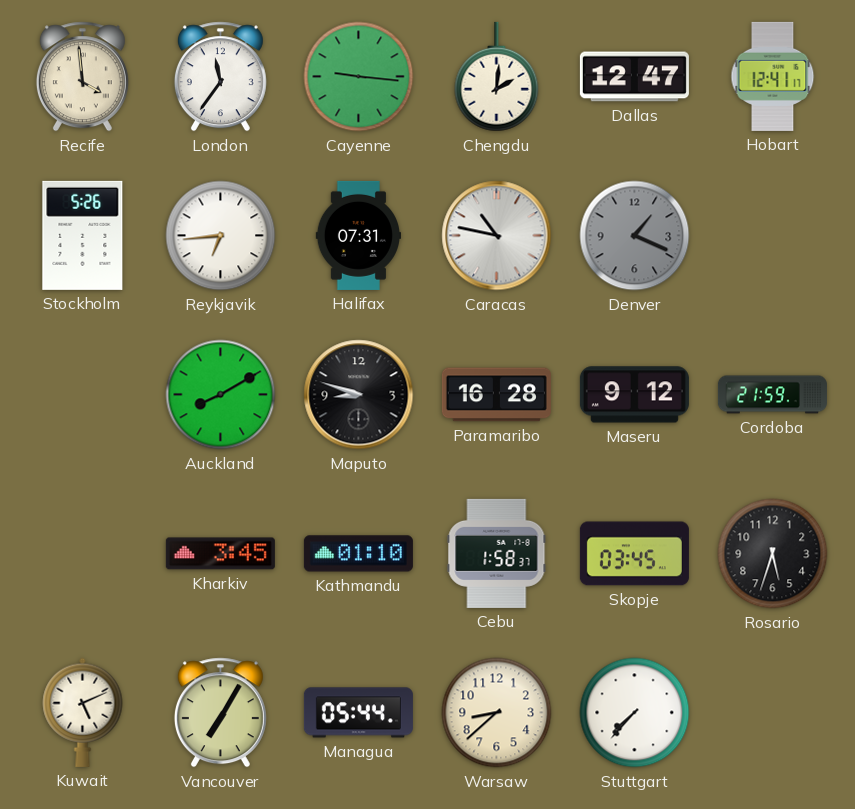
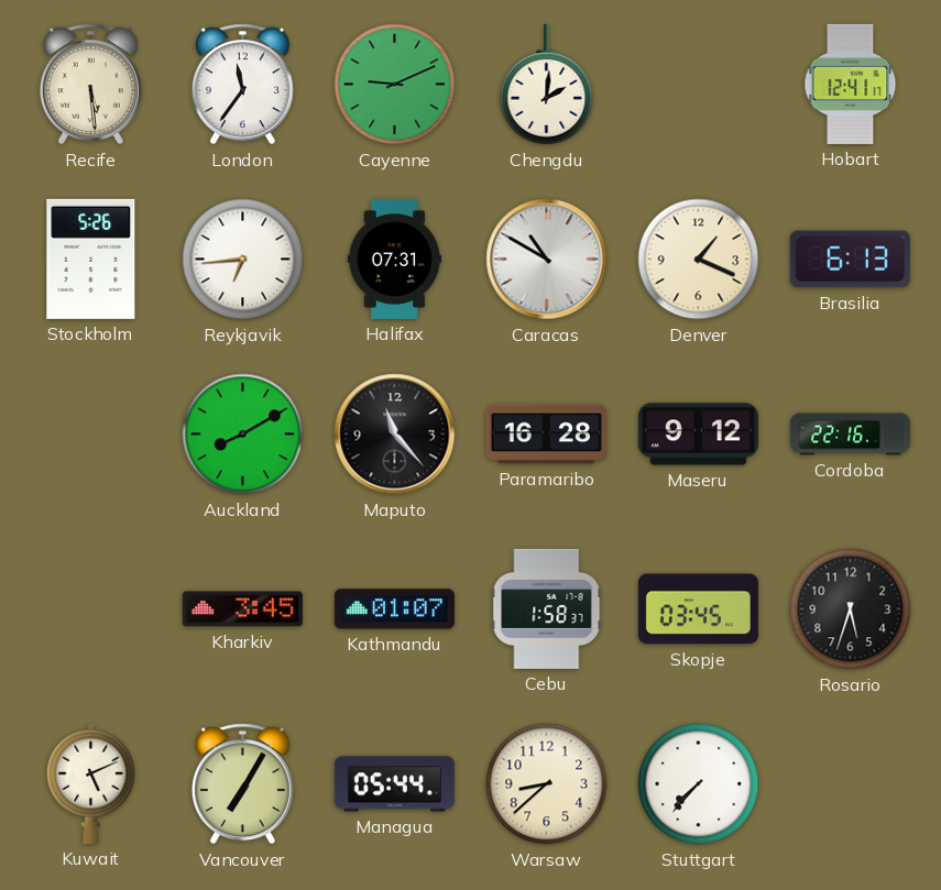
Recife: 3:59 -> 5:29
Cayenne: 9:16 -> 9:11
Dallas: 12:47 -> none
Caracas: 10:47 -> 10:50
Denver dial: grey -> cream
Brasilia: none -> 6:13
Maputo: 8:48 -> 11:23
Cordoba: 21:59 -> 22:16
Kathmandu: 01:10 -> 01:07
